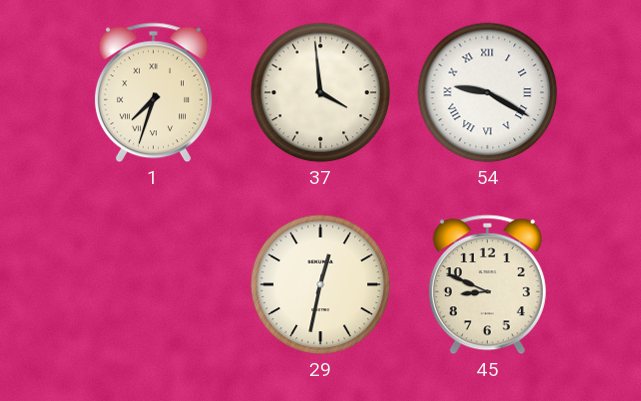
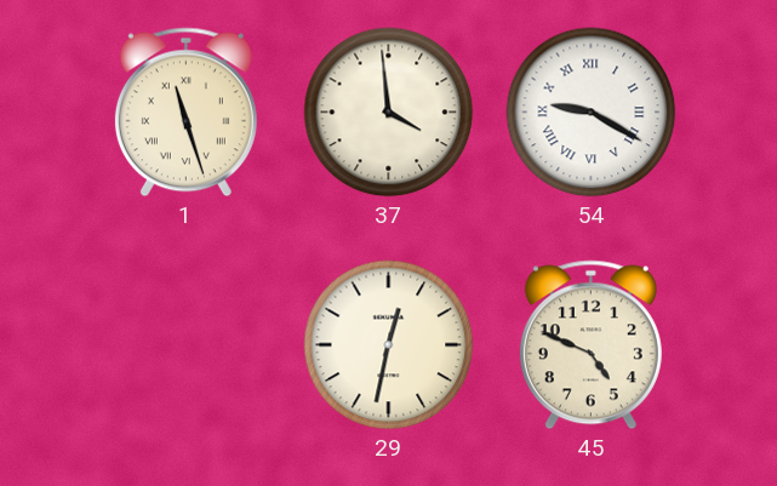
1: 7:33 -> 11:27
45: 8:49 -> 4:49
